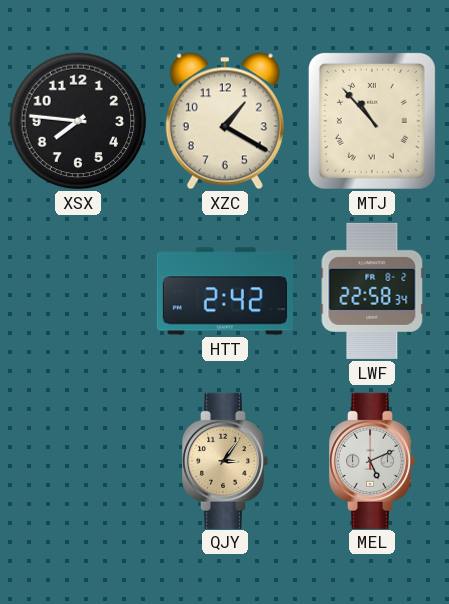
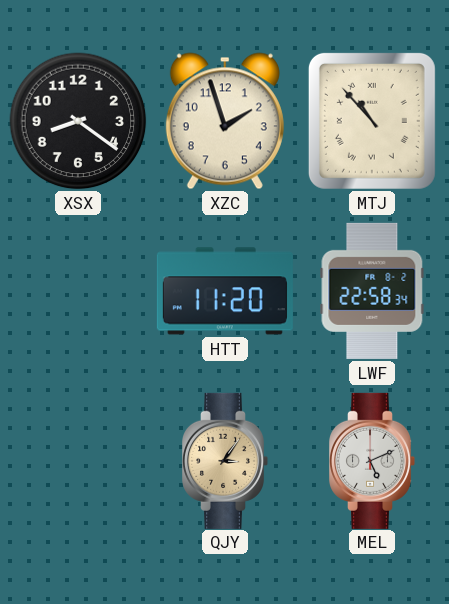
XSX: 7:46 -> 8:21
XZC: 1:20 -> 1:57
HTT: 2:42 -> 11:20
